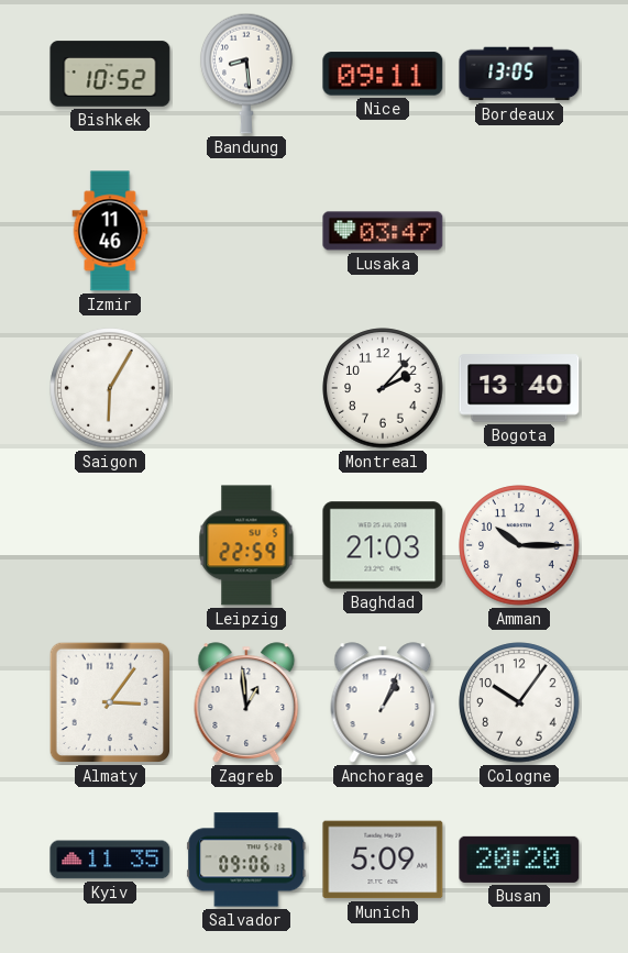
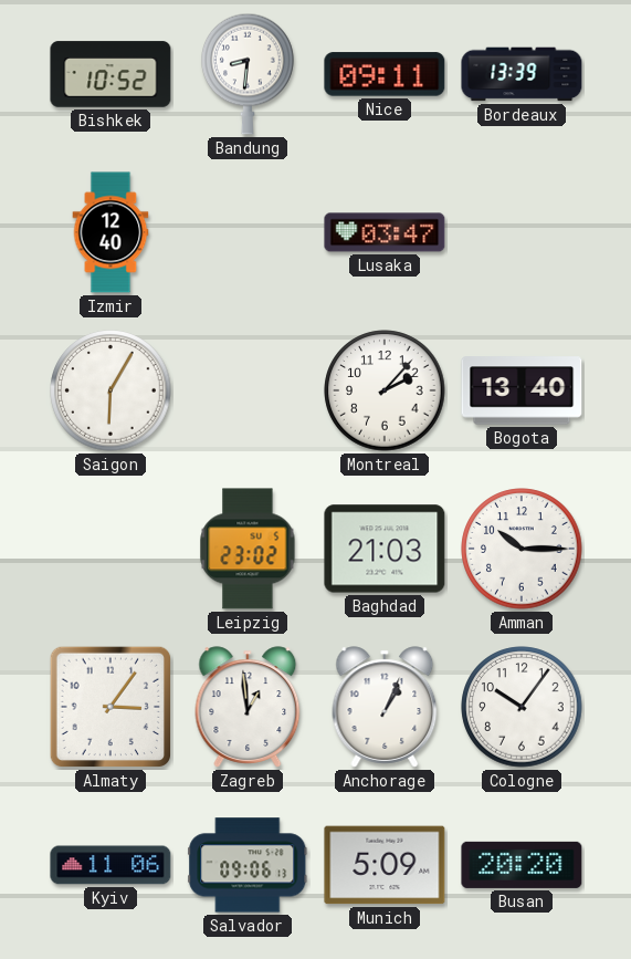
Bandung: 8:29 -> 8:31
Bordeaux: 13:05 -> 13:39
Izmir: 11:46 -> 12:40
Leipzig: 22:59 -> 23:02
Kyiv: 11:35 -> 11:06
